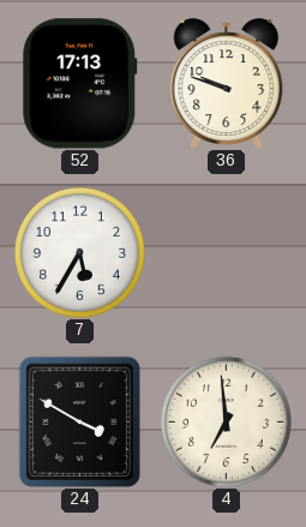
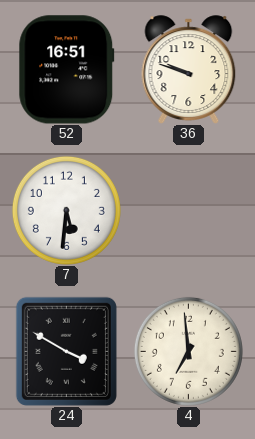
52: 17:13 -> 16:51
7: 5:35 -> 5:31
